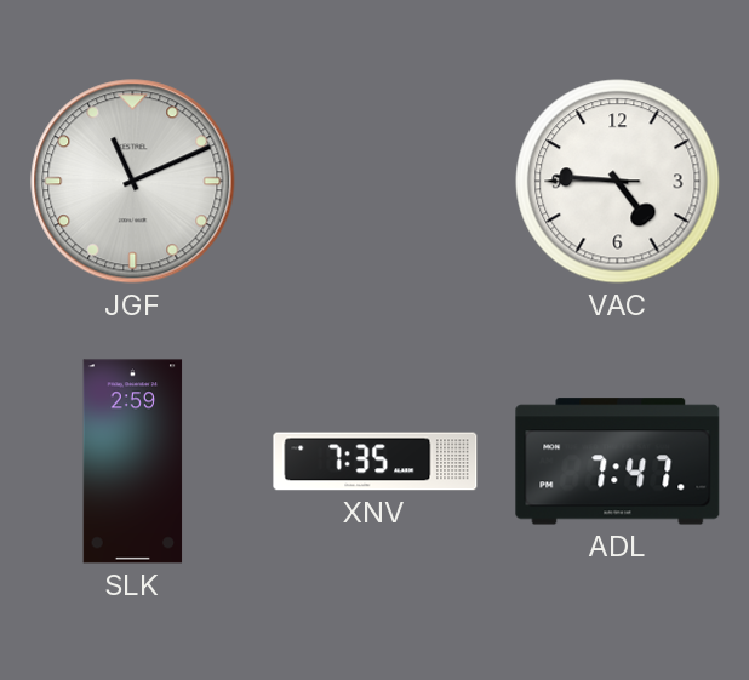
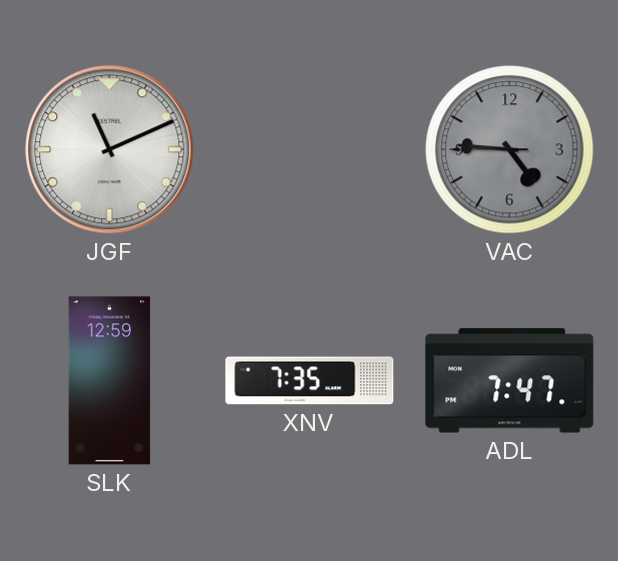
VAC dial: white -> grey
SLK: 2:59 -> 12:59
